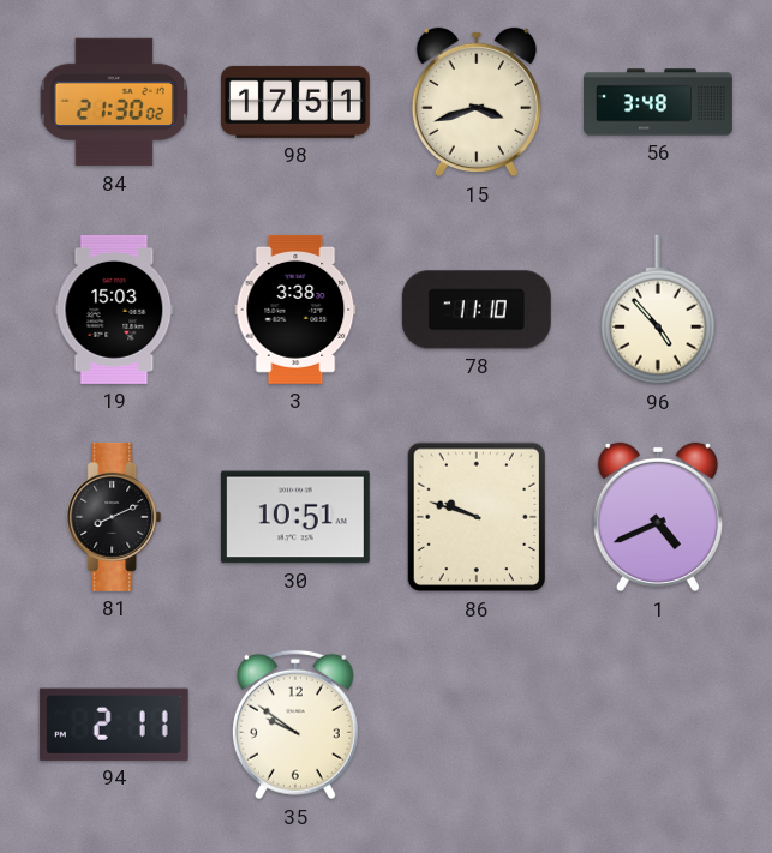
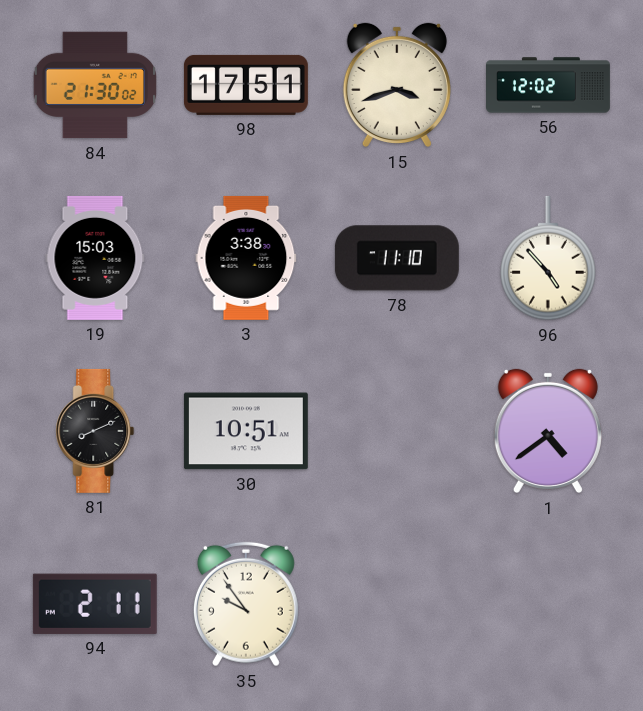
56: 3:48 -> 12:02
86: 9:48 -> none
1: 4:41 -> 4:39
35: 9:51 -> 9:54
